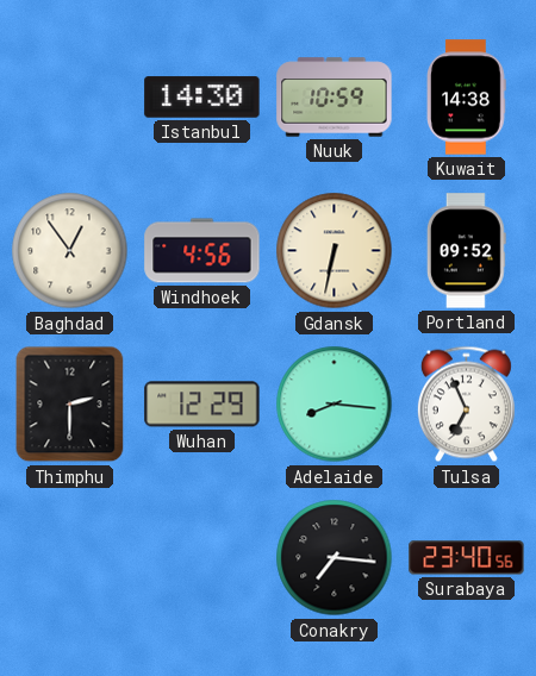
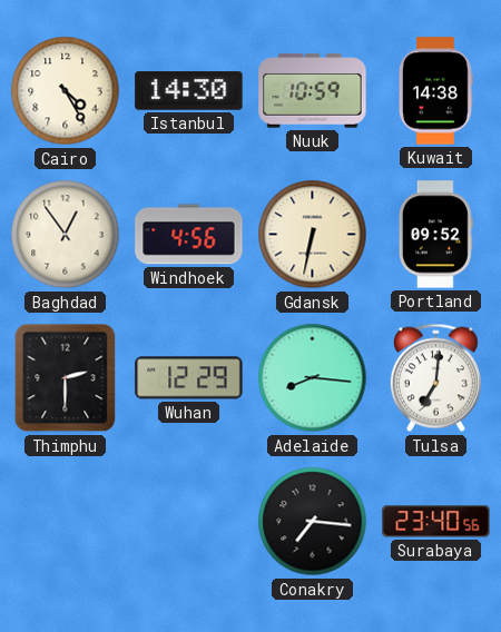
Cairo: none -> 4:25
Tulsa: 6:56 -> 7:01
